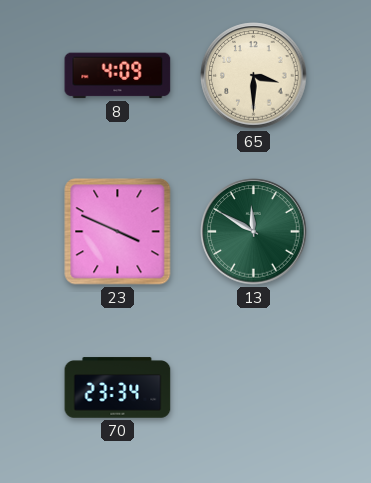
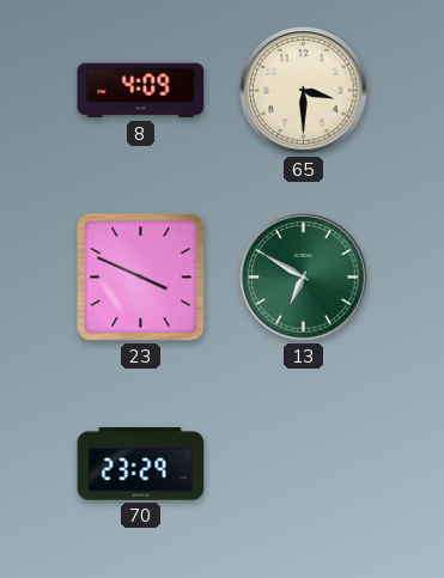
13: 11:50 -> 6:50
70: 23:34 -> 23:29
